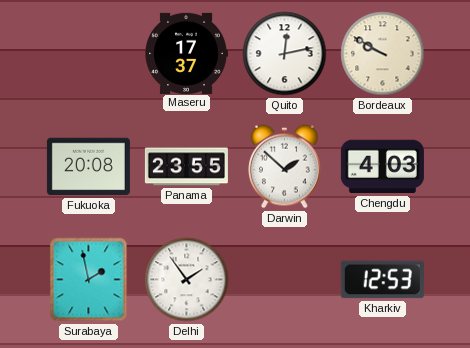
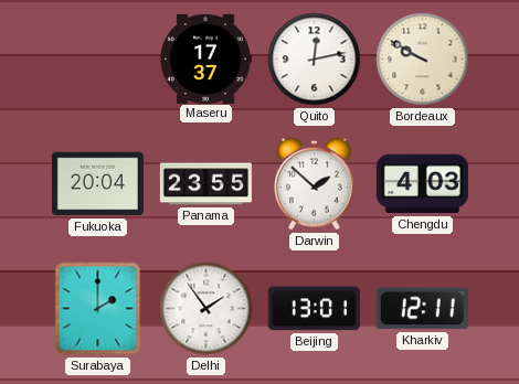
Fukuoka: 20:08 -> 20:04
Surabaya: 1:58 -> 2:00
Beijing: none -> 13:01
Kharkiv: 12:53 -> 12:11
